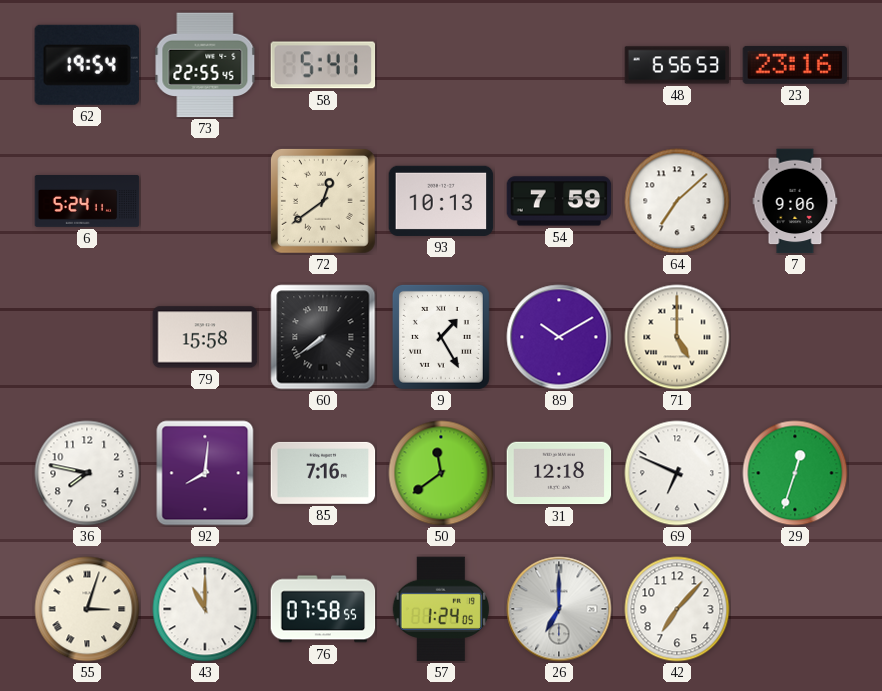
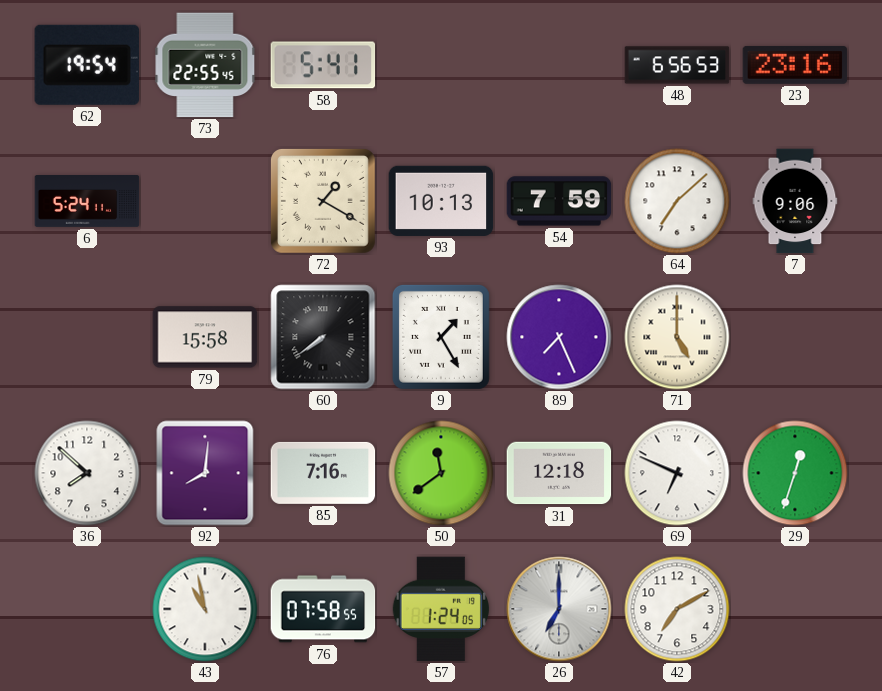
72: 12:39 -> 1:20
89: 10:10 -> 7:26
36: 7:47 -> 7:52
55: 3:03 -> none
43: 11:00 -> 10:58
42: 7:07 -> 7:10
